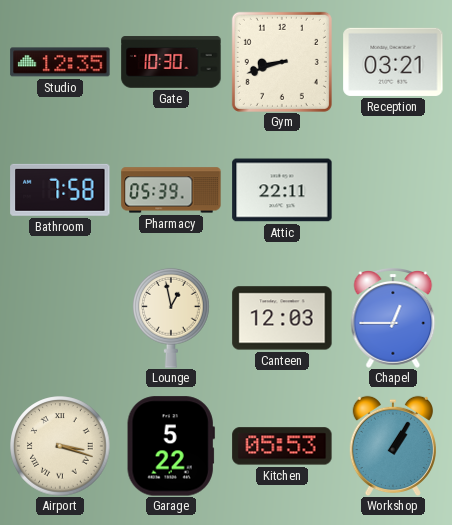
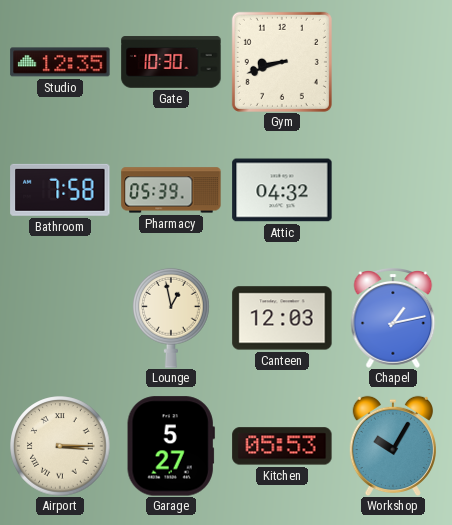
Reception: 03:21 -> none
Attic: 22:11 -> 04:32
Chapel: 12:45 -> 1:13
Airport: 3:18 -> 3:15
Garage: 5:22 -> 5:27
Workshop: 1:05 -> 10:05
